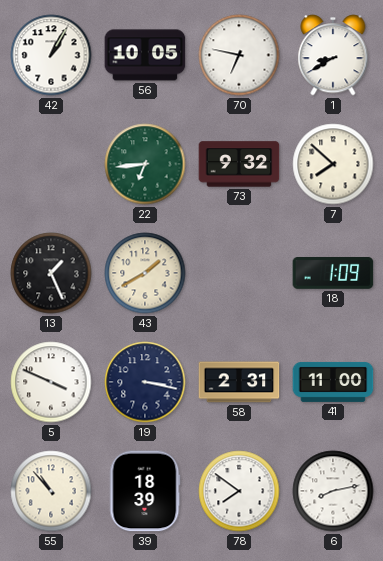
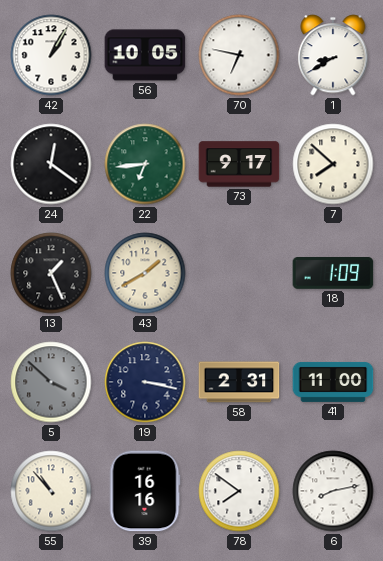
24: none -> 12:21
73: 9:32 -> 9:17
5: 3:49 -> 3:52
5 dial: white -> grey
39: 18:39 -> 16:16
